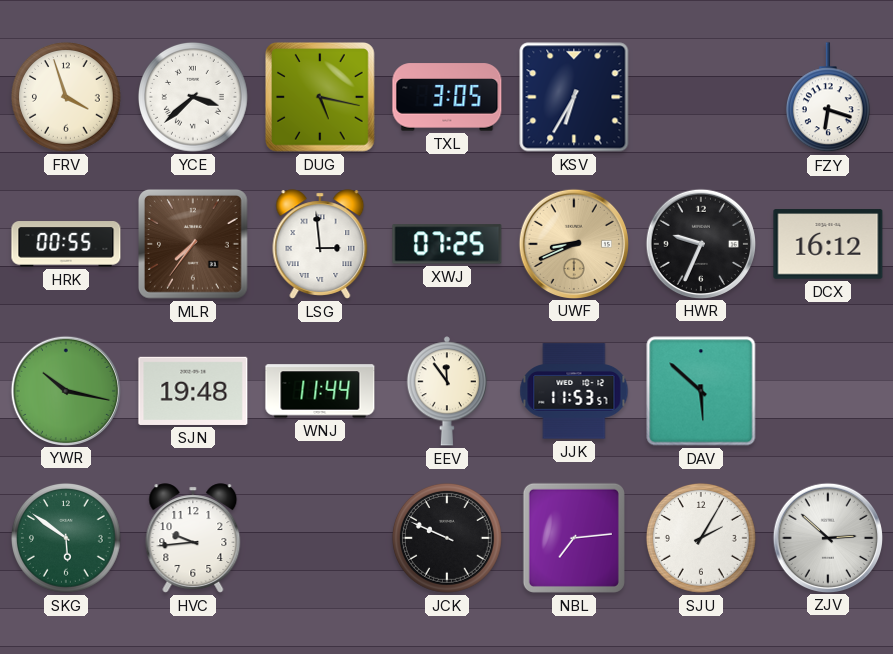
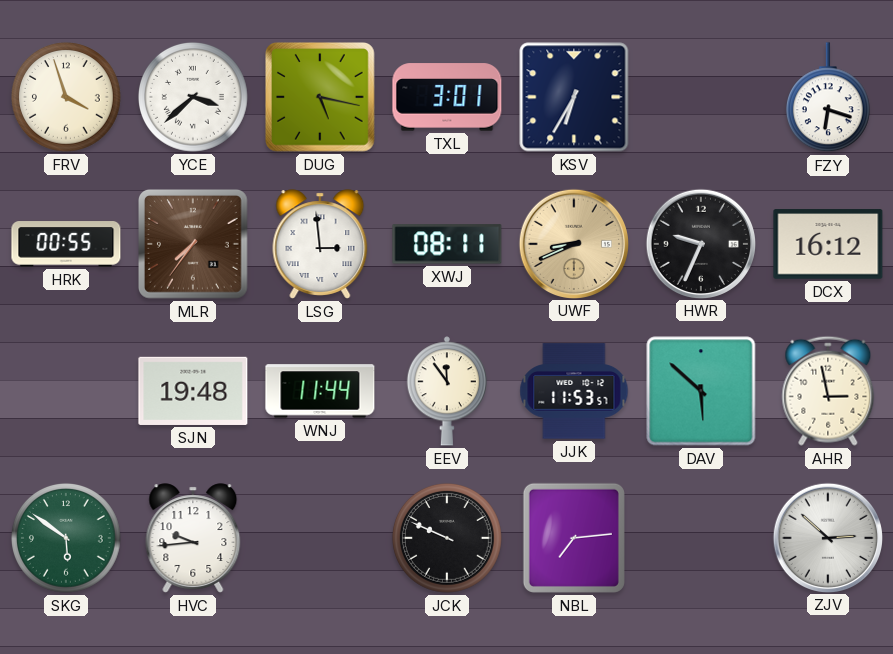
TXL: 3:05 -> 3:01
XWJ: 07:25 -> 08:11
YWR: 10:17 -> none
AHR: none -> 2:58
SJU: 2:05 -> none
